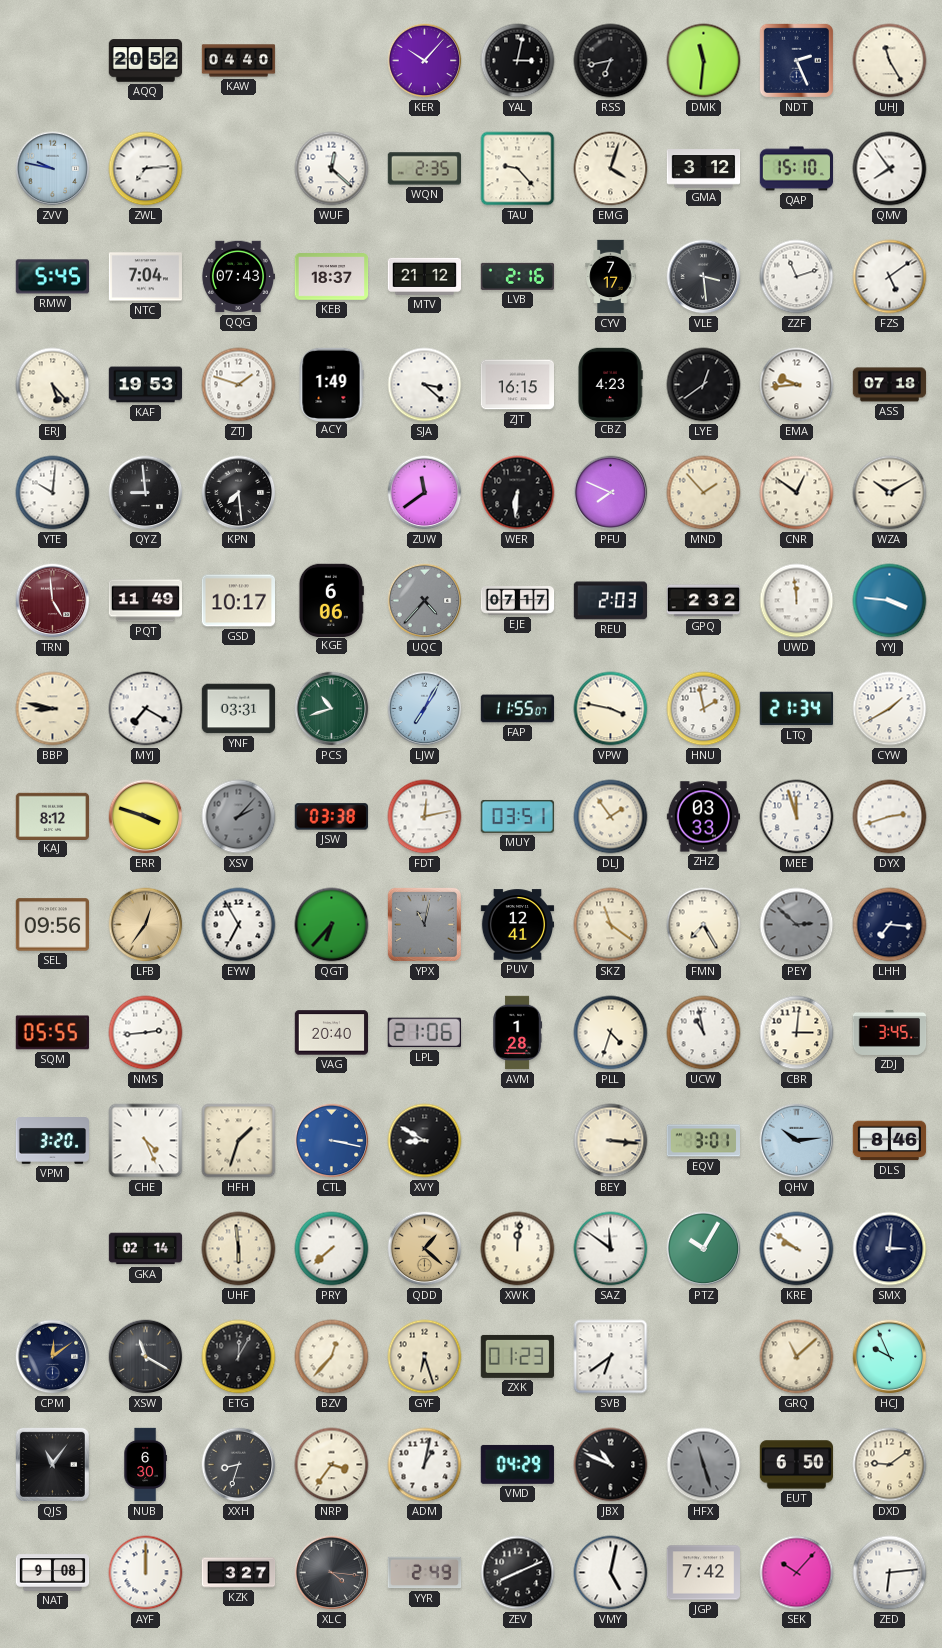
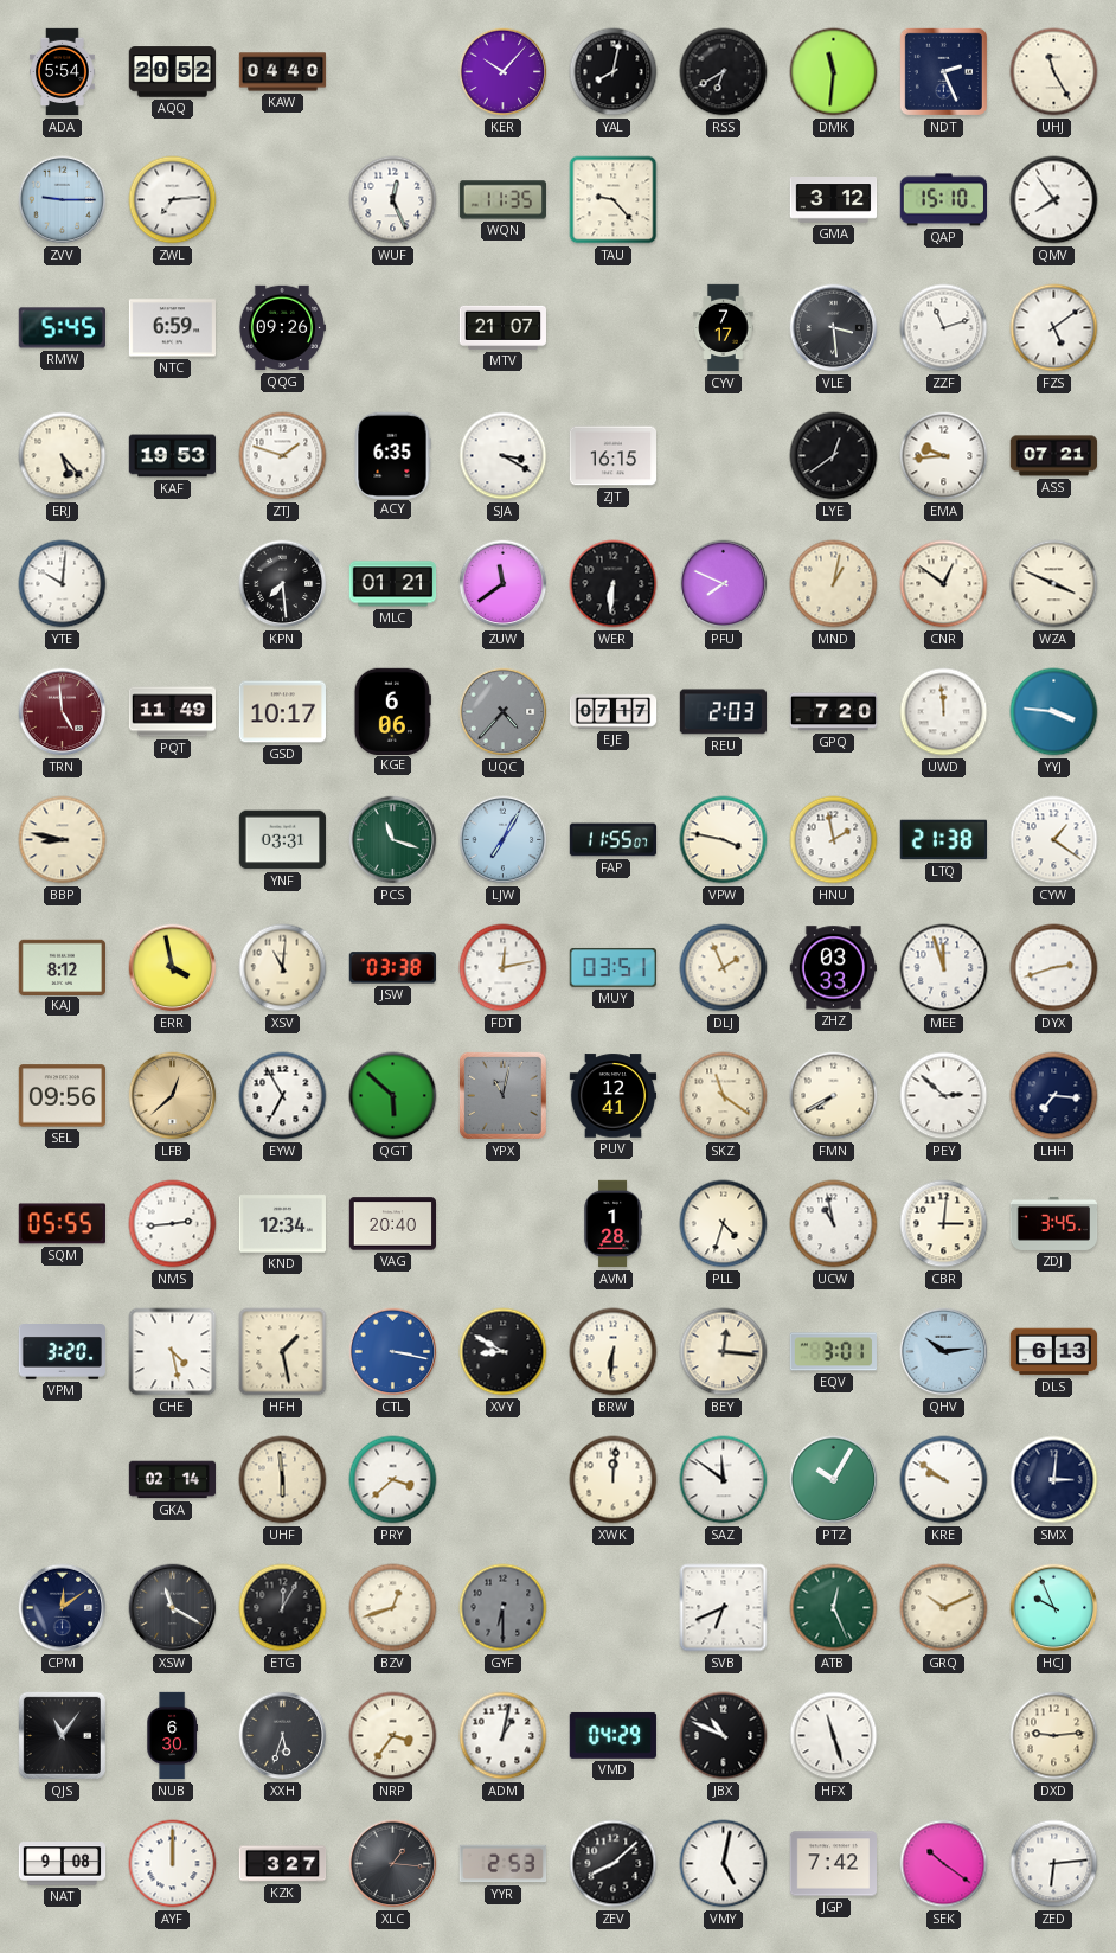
ADA: none -> 5:54
YAL: 3:02 -> 8:02
RSS: 6:43 -> 6:40
ZVV: 9:47 -> 9:15
WUF: 12:22 -> 12:26
WQN: 2:35 -> 11:35
EMG: 4:03 -> none
NTC: 7:04 -> 6:59
QQG: 07:43 -> 09:26
KEB: 18:37 -> none
MTV: 21:12 -> 21:07
LVB: 2:16 -> none
ACY: 1:49 -> 6:35
SJA: 3:22 -> 3:20
CBZ: 4:23 -> none
ASS: 07:18 -> 07:21
QYZ: 8:59 -> none
MLC: none -> 01:21
MND: 1:53 -> 1:02
WZA: 10:10 -> 3:49
GPQ: 2:32 -> 7:20
MYJ: 7:20 -> none
PCS: 10:42 -> 11:18
LTQ: 21:34 -> 21:38
CYW: 1:40 -> 1:21
ERR: 3:48 -> 3:58
XSV: 2:07 -> 11:01
XSV dial: grey -> cream
DLJ: 1:54 -> 1:56
LFB: 12:36 -> 12:38
QGT: 6:37 -> 5:52
FMN: 7:25 -> 7:40
PEY dial: grey -> white
KND: none -> 12:34
LPL: 21:06 -> none
CHE: 4:26 -> 4:28
HFH: 1:33 -> 1:28
BRW: none -> 6:31
BEY: 3:16 -> 12:16
DLS: 8:46 -> 6:13
PRY: 7:38 -> 3:38
QDD: 1:22 -> none
BZV: 12:37 -> 12:42
GYF: 6:27 -> 6:30
GYF dial: cream -> grey
ZXK: 01:23 -> none
SVB: 6:39 -> 6:41
ATB: none -> 12:26
GRQ: 11:08 -> 10:11
XXH: 8:33 -> 5:33
HFX dial: grey -> white
EUT: 6:50 -> none
DXD: 9:09 -> 9:14
XLC: 4:16 -> 1:16
YYR: 2:49 -> 2:53
ZEV: 8:11 -> 8:08
SEK: 10:07 -> 10:21
